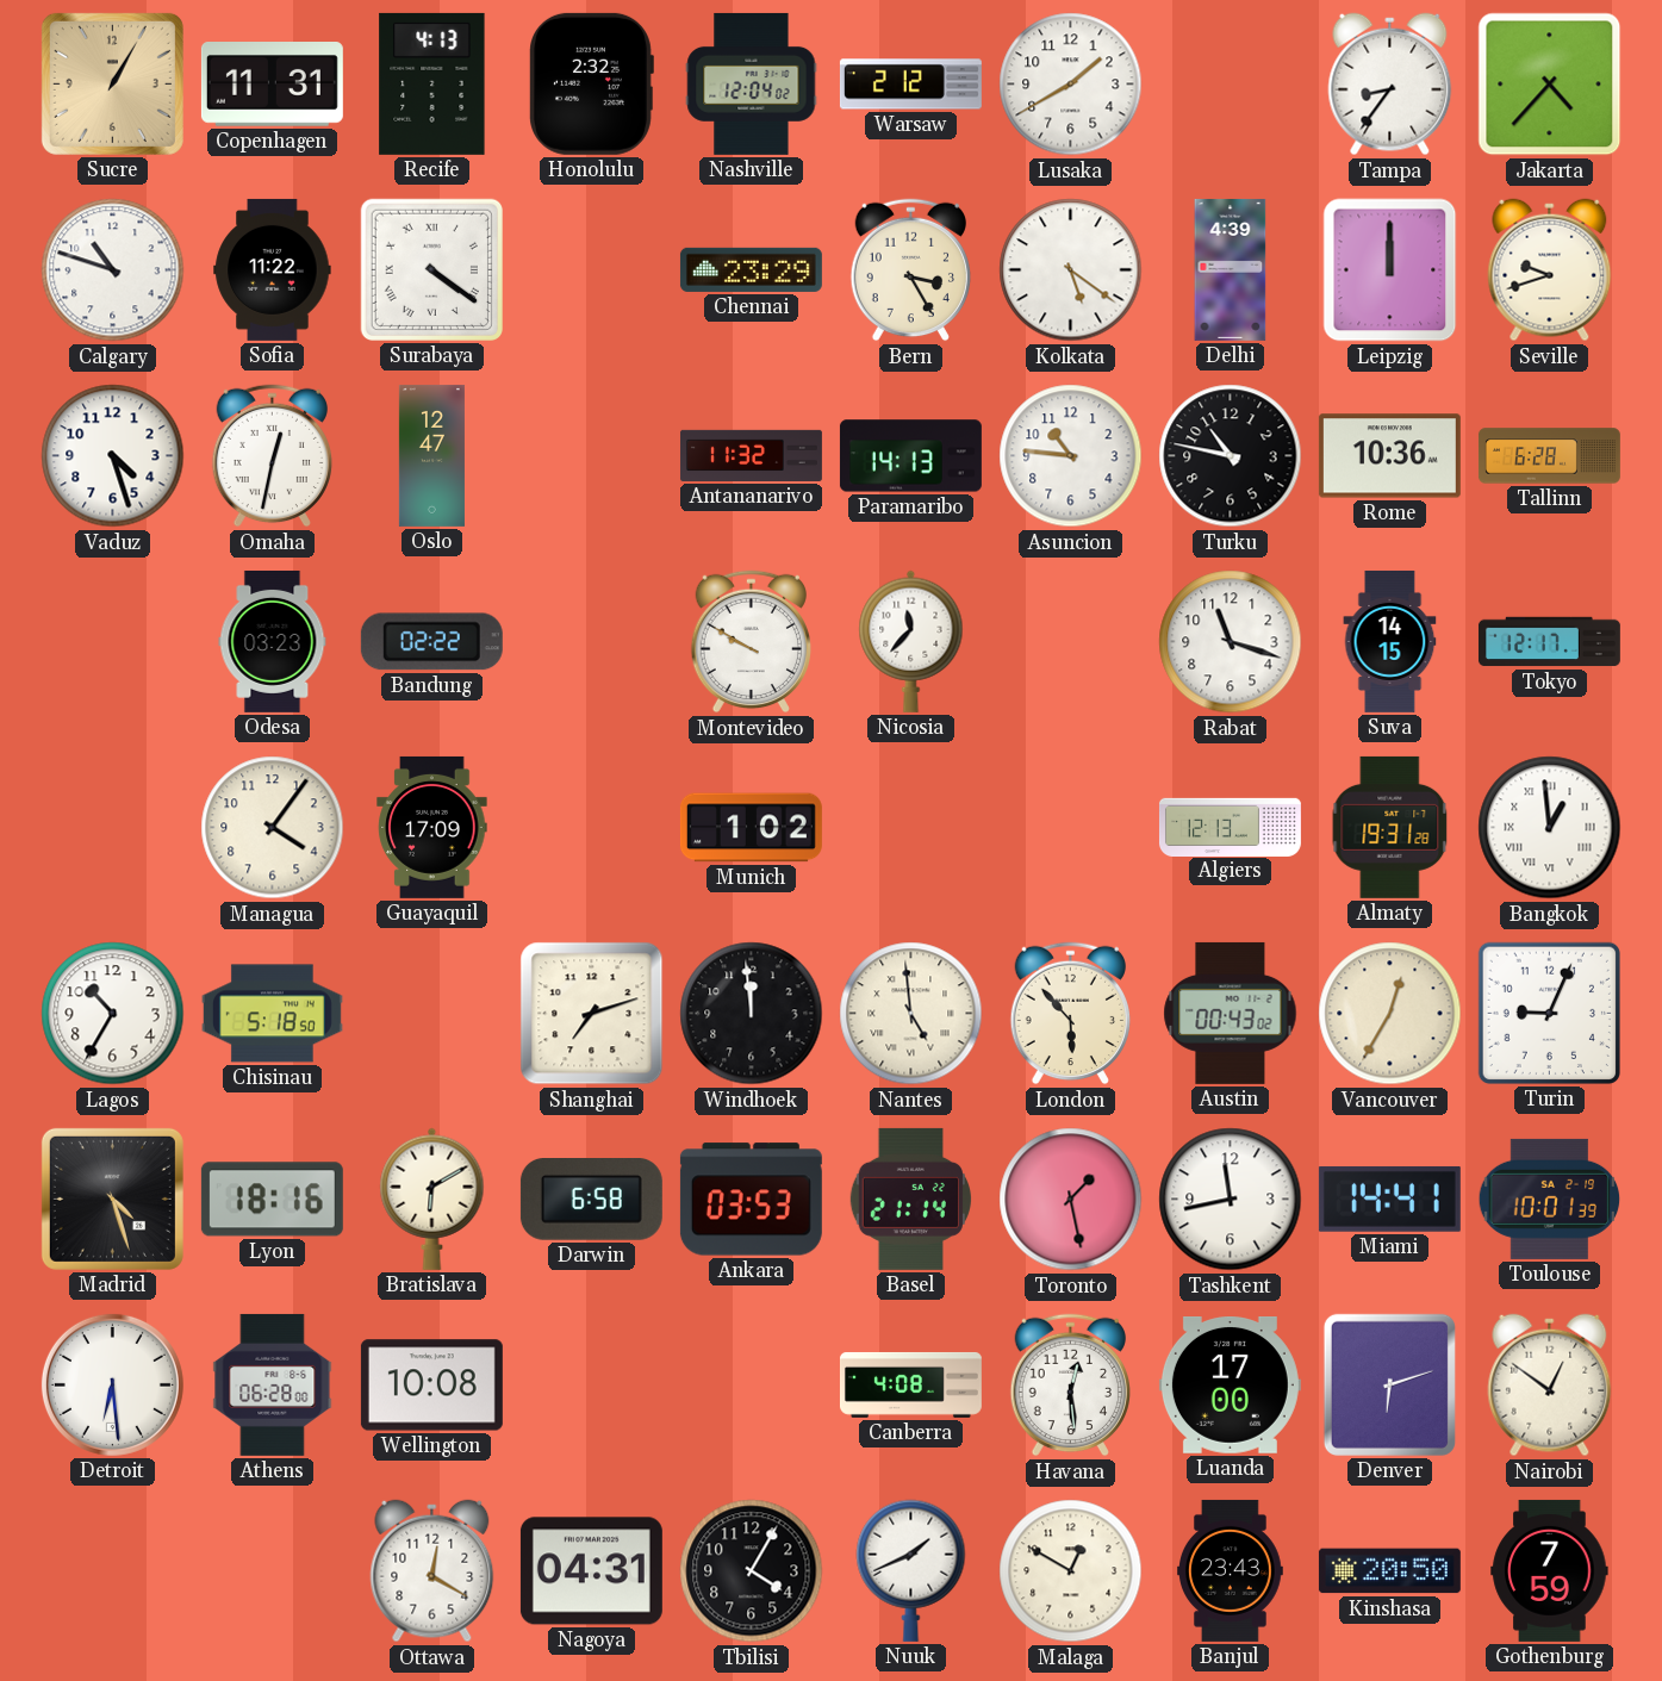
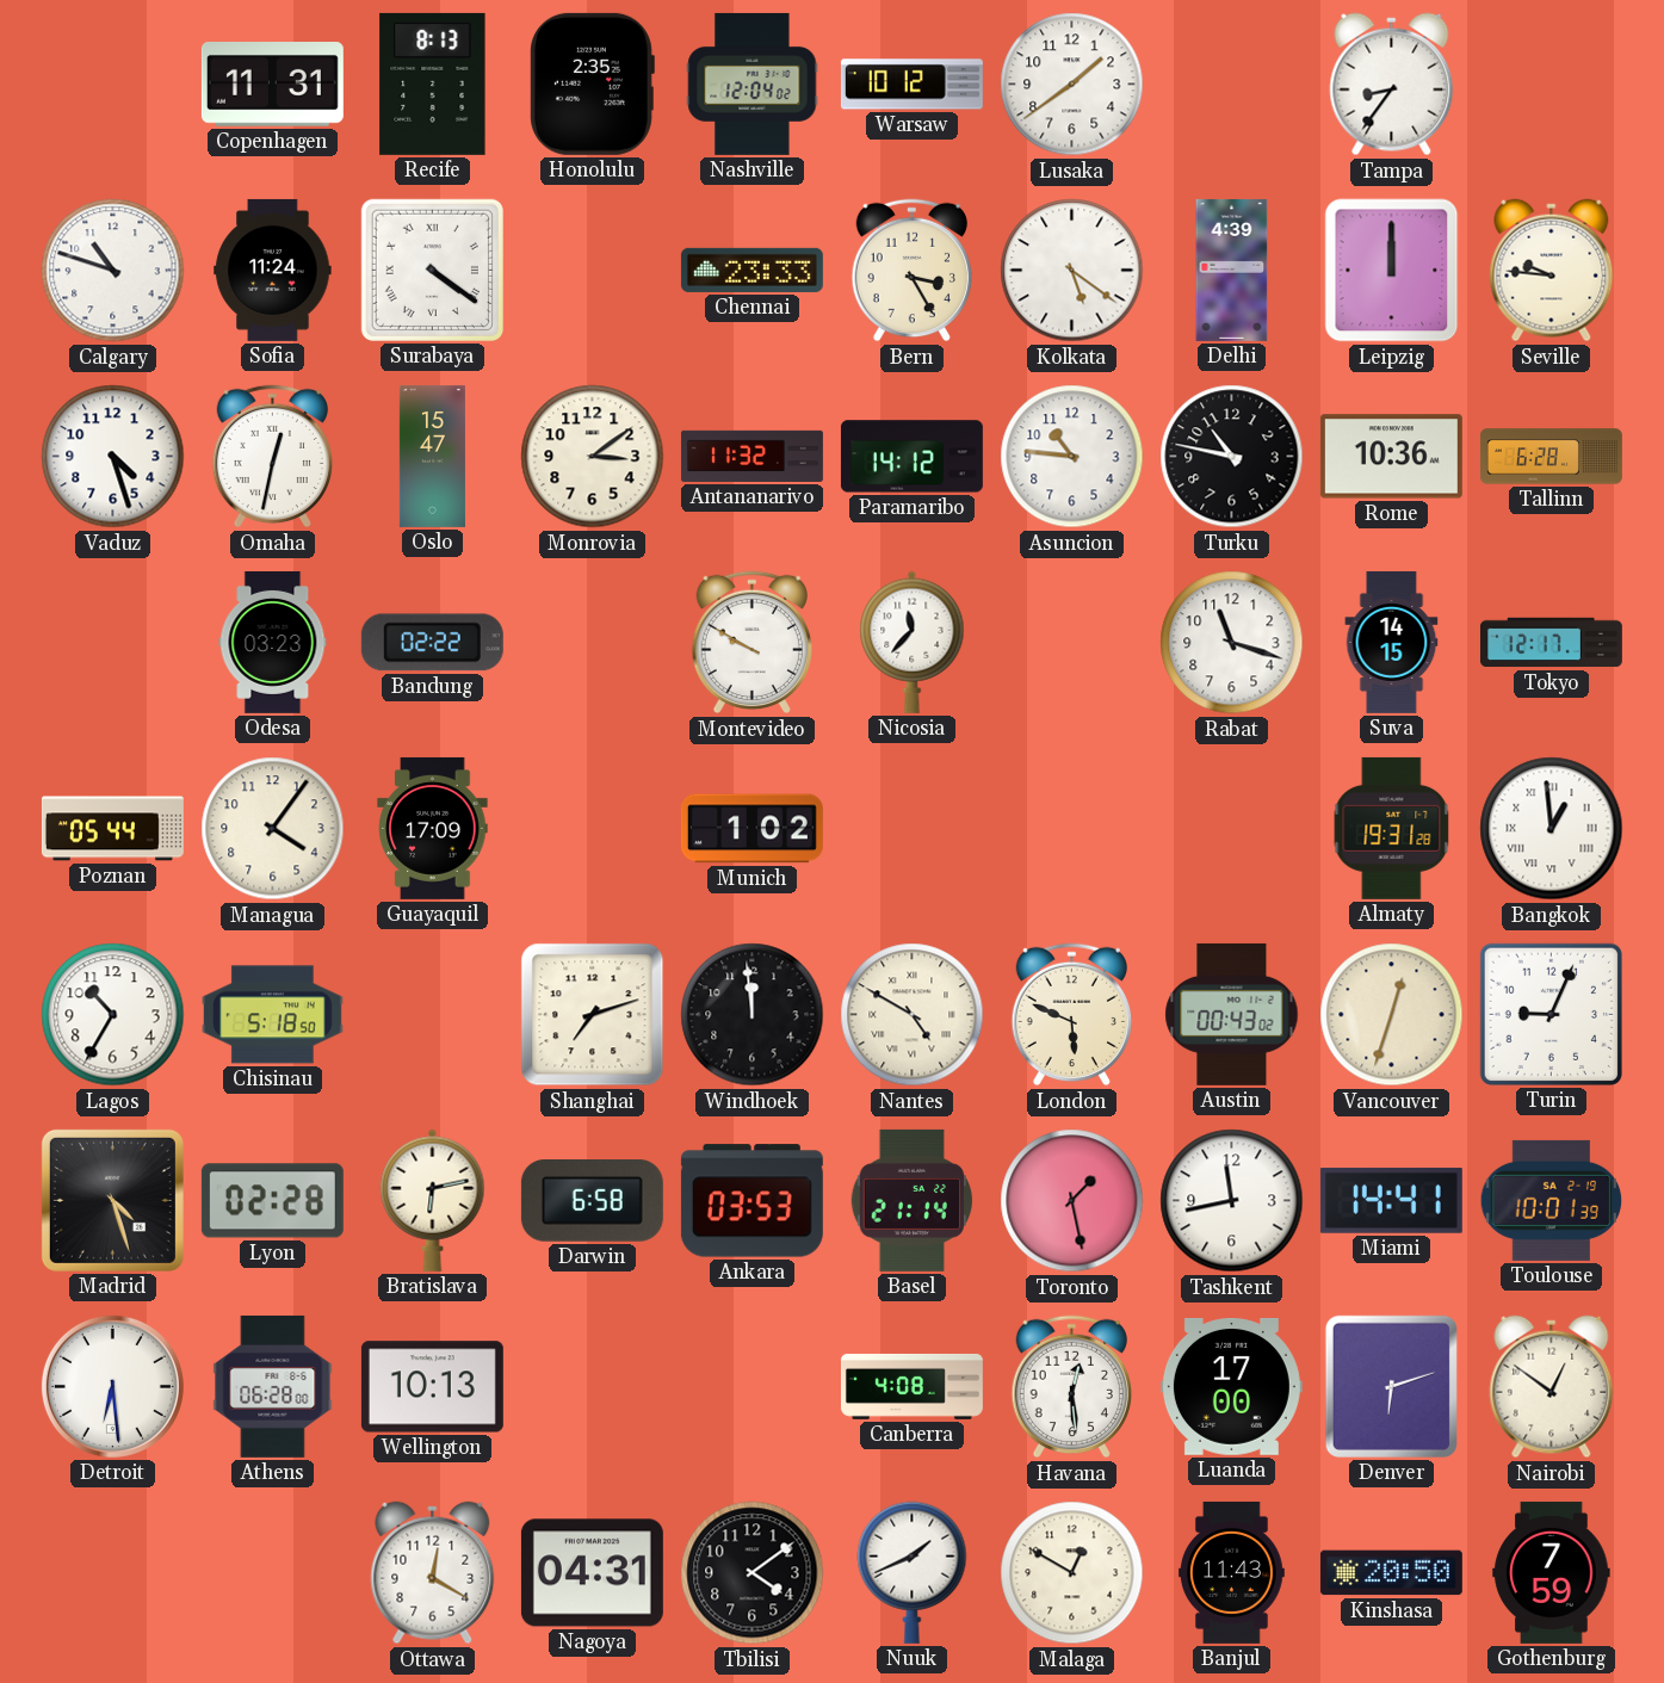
Sucre: 1:05 -> none
Recife: 4:13 -> 8:13
Honolulu: 2:32 -> 2:35
Warsaw: 2:12 -> 10:12
Lusaka: 1:40 -> 1:39
Jakarta: 4:37 -> none
Sofia: 11:22 -> 11:24
Chennai: 23:29 -> 23:33
Seville: 9:42 -> 9:46
Oslo: 12:47 -> 15:47
Monrovia: none -> 3:09
Paramaribo: 14:13 -> 14:12
Poznan: none -> 05:44
Algiers: 12:13 -> none
Nantes: 4:59 -> 4:50
London: 5:53 -> 5:49
Vancouver: 12:35 -> 12:33
Lyon: 18:16 -> 02:28
Bratislava: 6:10 -> 6:13
Wellington: 10:08 -> 10:13
Tbilisi: 4:05 -> 4:09
Banjul: 23:43 -> 11:43
